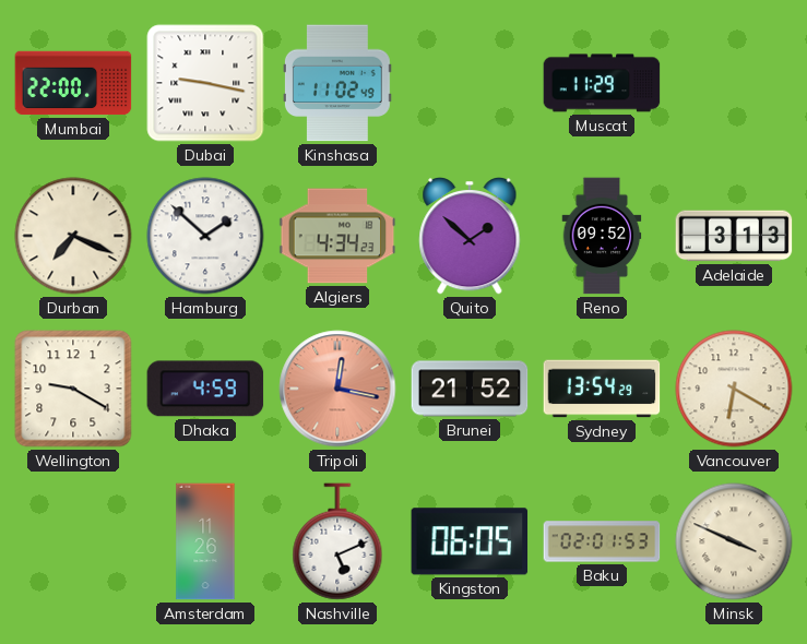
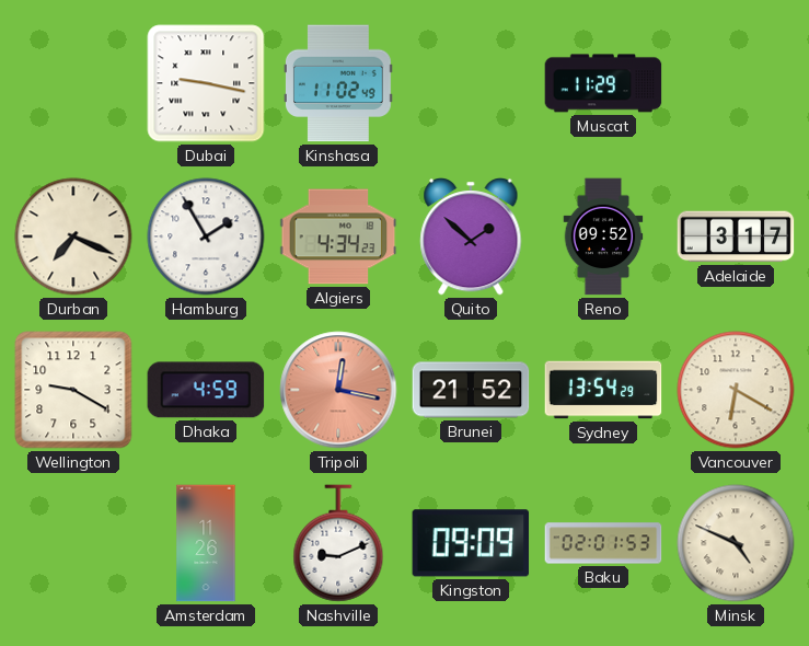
Mumbai: 22:00 -> none
Hamburg: 1:52 -> 1:55
Adelaide: 3:13 -> 3:17
Nashville: 5:11 -> 9:11
Kingston: 06:05 -> 09:09
Minsk: 3:49 -> 4:49
